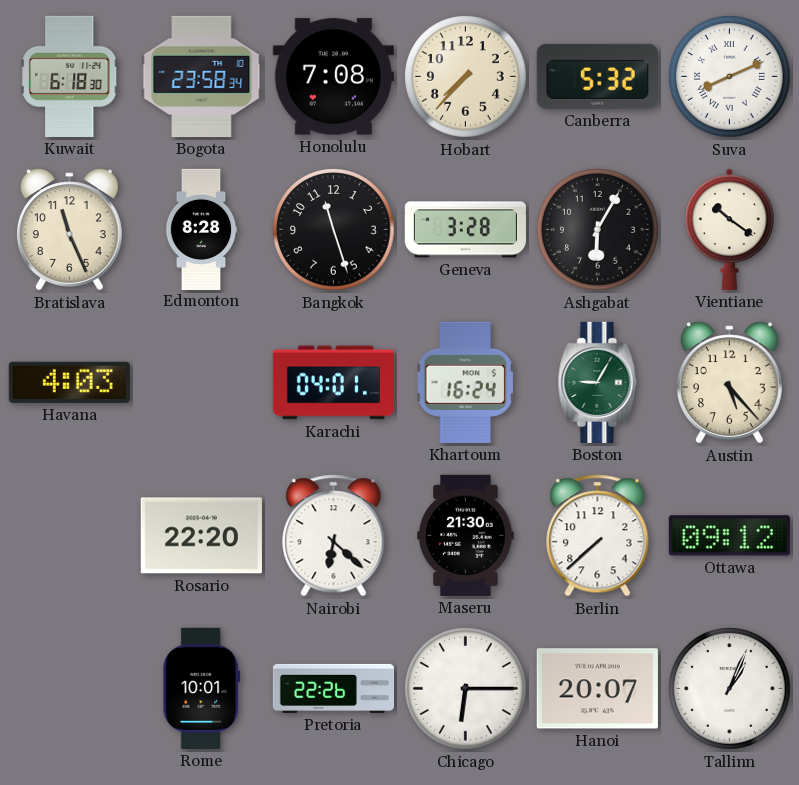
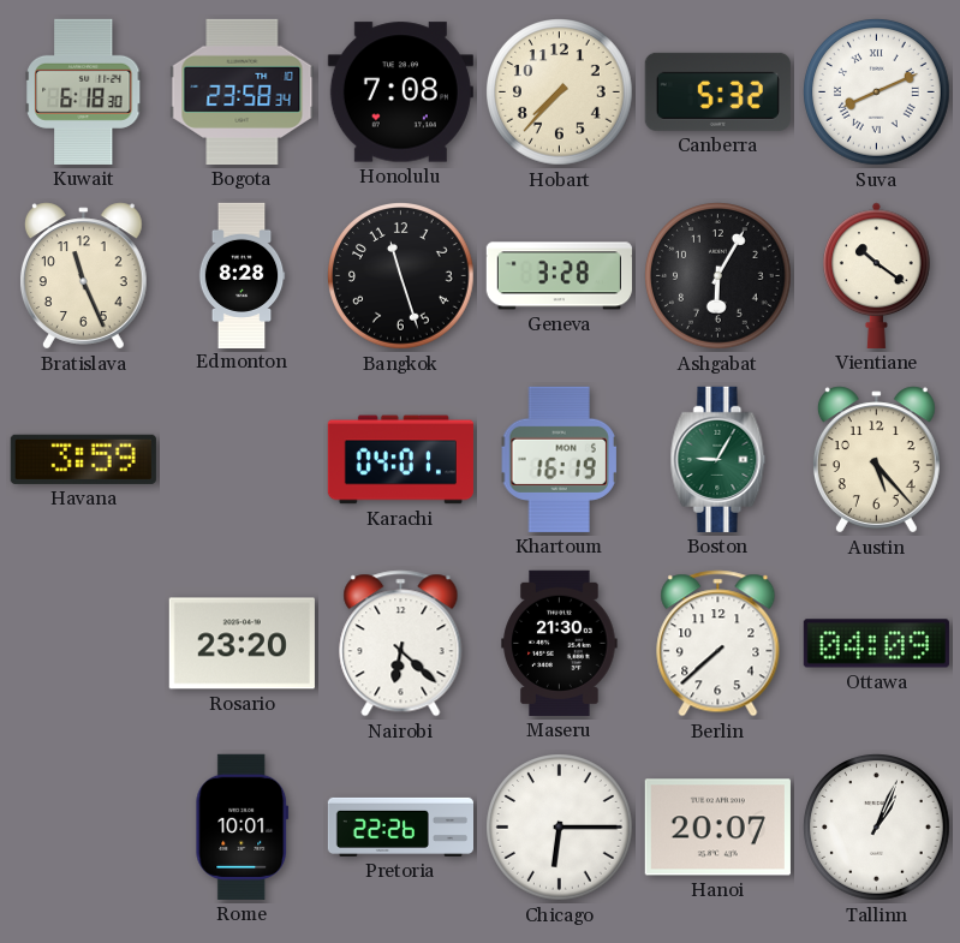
Havana: 4:03 -> 3:59
Khartoum: 16:24 -> 16:19
Rosario: 22:20 -> 23:20
Ottawa: 09:12 -> 04:09
